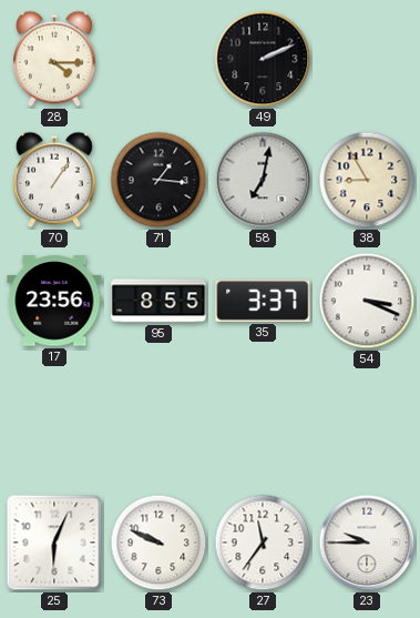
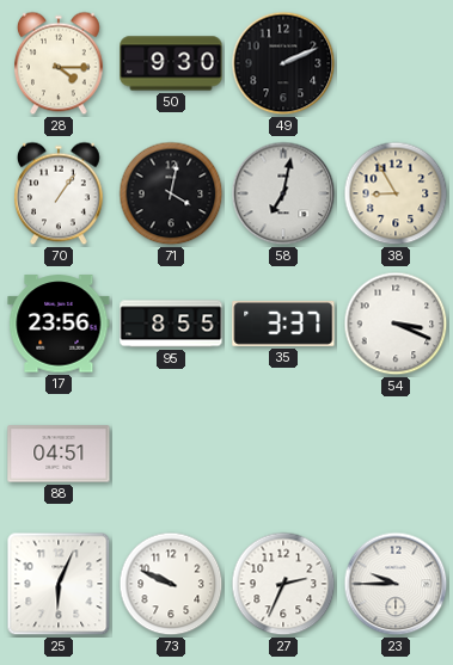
50: none -> 9:30
71: 1:16 -> 4:02
88: none -> 04:51
27: 11:36 -> 2:34
